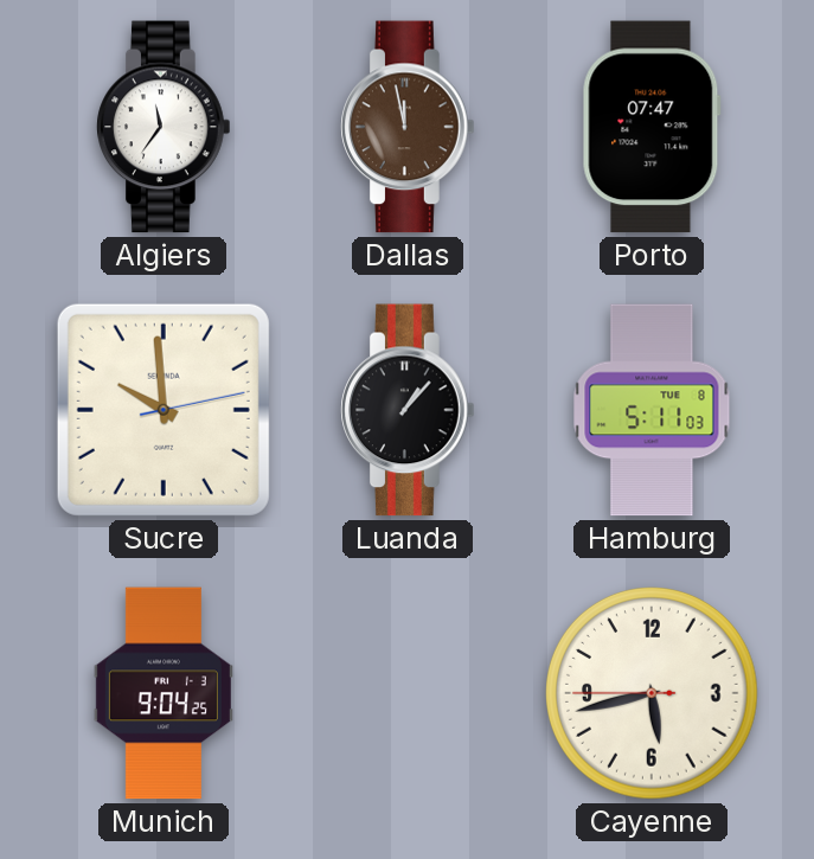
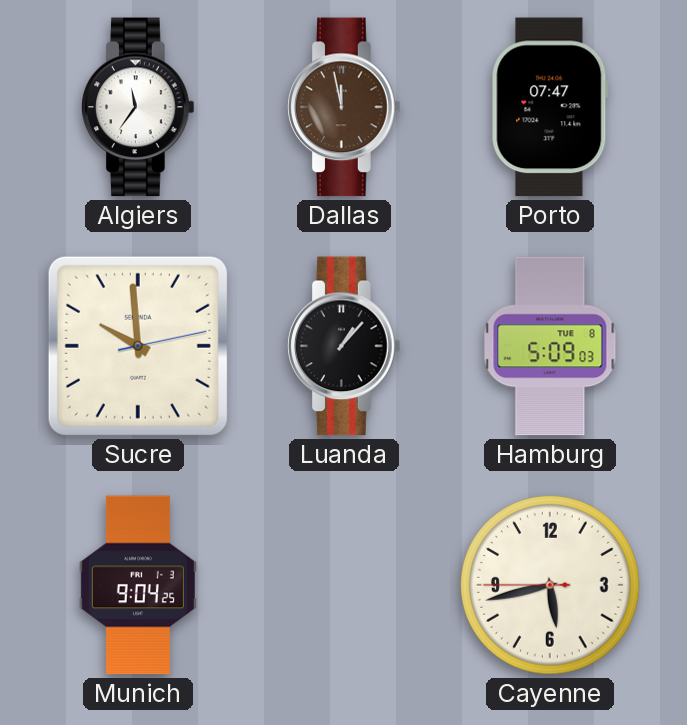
Hamburg: 5:11 -> 5:09
